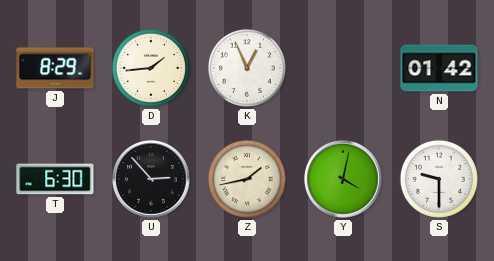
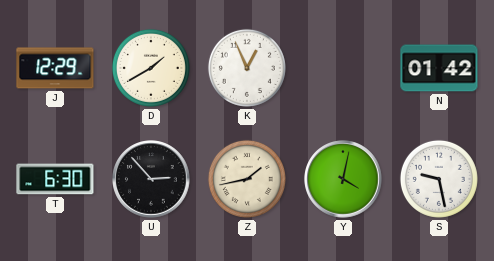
J: 8:29 -> 12:29
D: 1:44 -> 1:40
S: 9:30 -> 9:28
